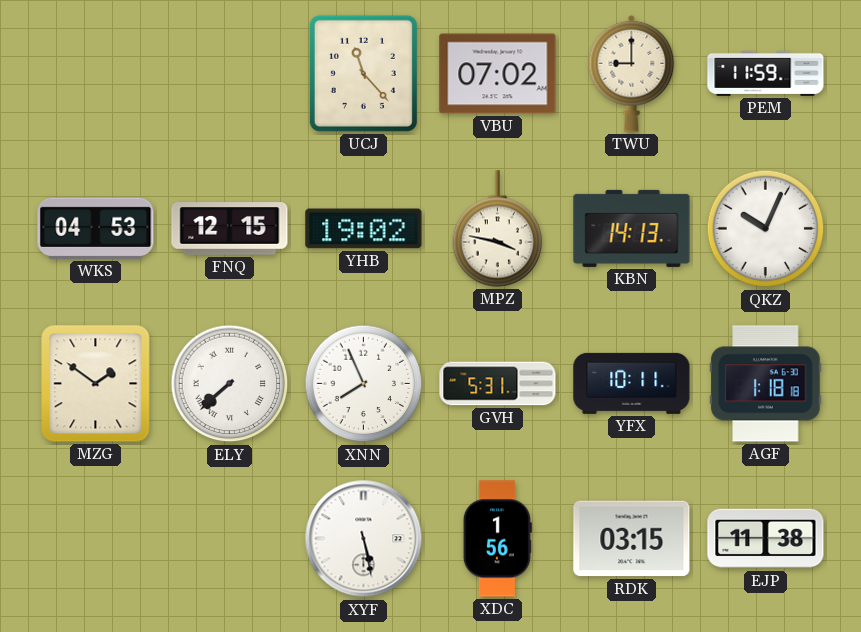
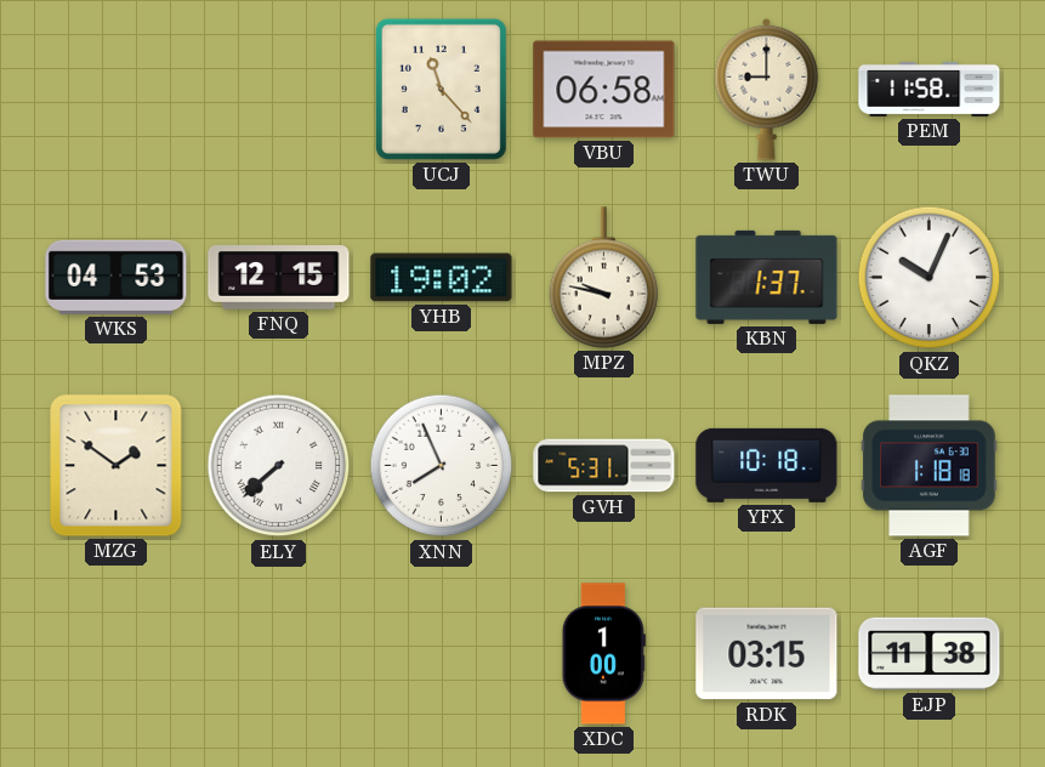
VBU: 07:02 -> 06:58
PEM: 11:59 -> 11:58
MPZ: 3:47 -> 9:47
KBN: 14:13 -> 1:37
YFX: 10:11 -> 10:18
XYF: 5:28 -> none
XDC: 1:56 -> 1:00
